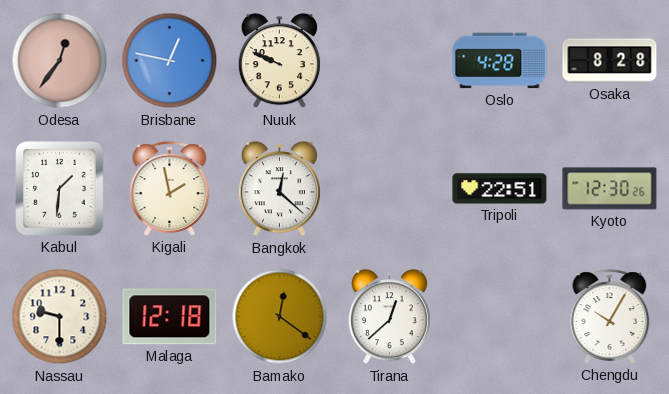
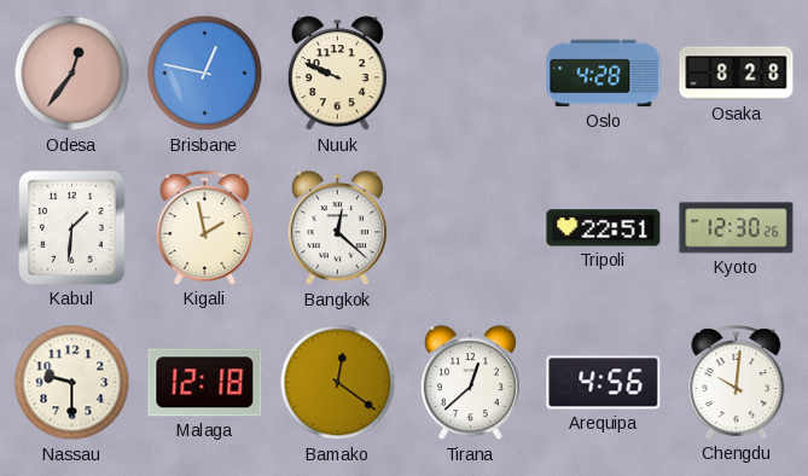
Arequipa: none -> 4:56
Chengdu: 10:05 -> 10:01
